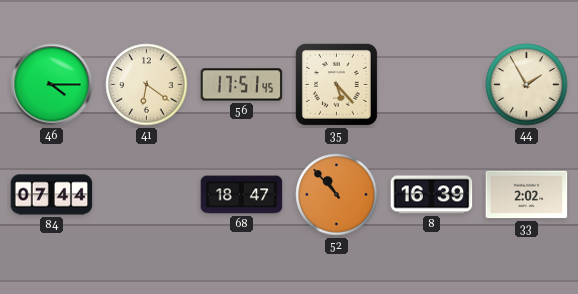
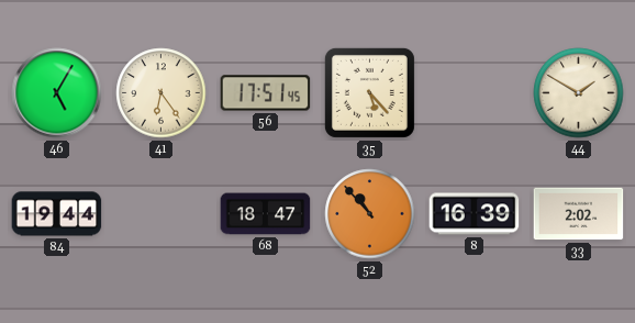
46: 4:15 -> 5:05
41: 6:21 -> 6:24
44: 1:55 -> 1:50
84: 07:44 -> 19:44
